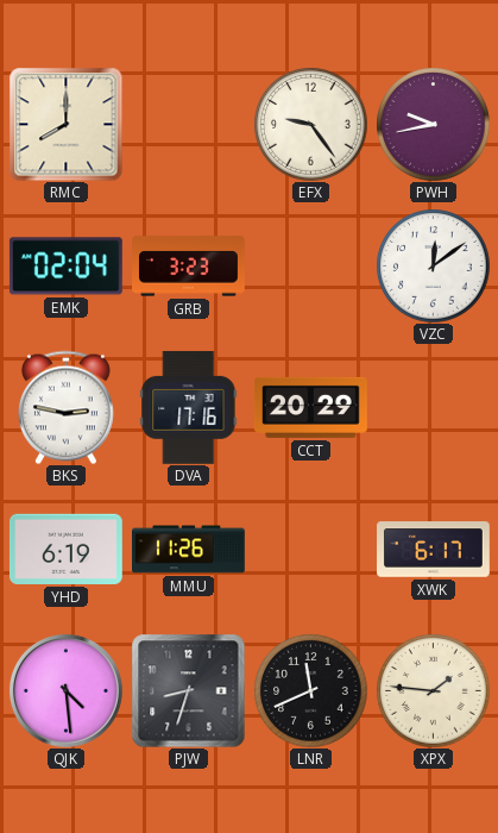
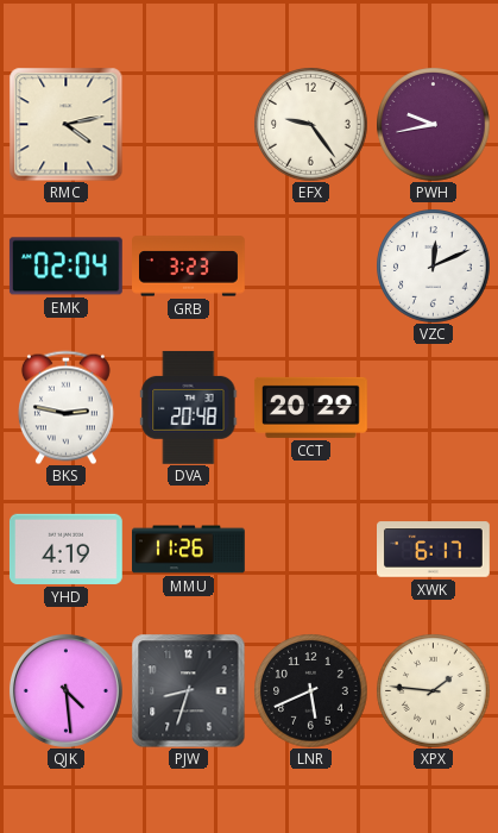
RMC: 8:00 -> 4:13
VZC: 12:09 -> 12:11
DVA: 17:16 -> 20:48
YHD: 6:19 -> 4:19
LNR: 11:41 -> 5:41
